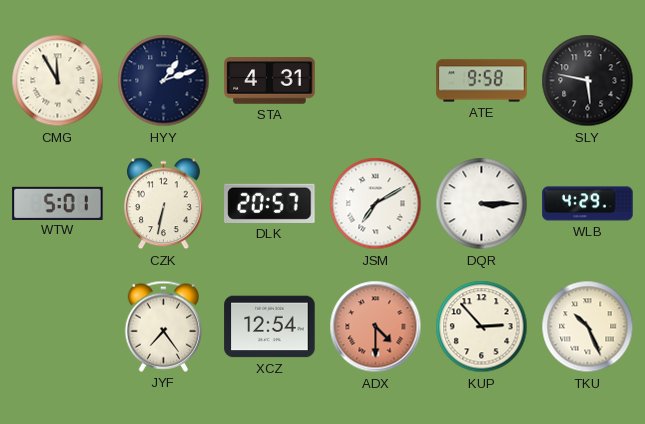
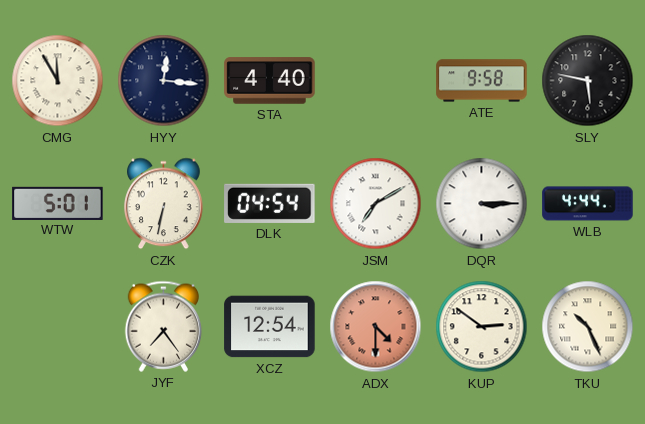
HYY: 1:12 -> 12:16
STA: 4:31 -> 4:40
DLK: 20:57 -> 04:54
WLB: 4:29 -> 4:44
KUP: 2:53 -> 2:51
